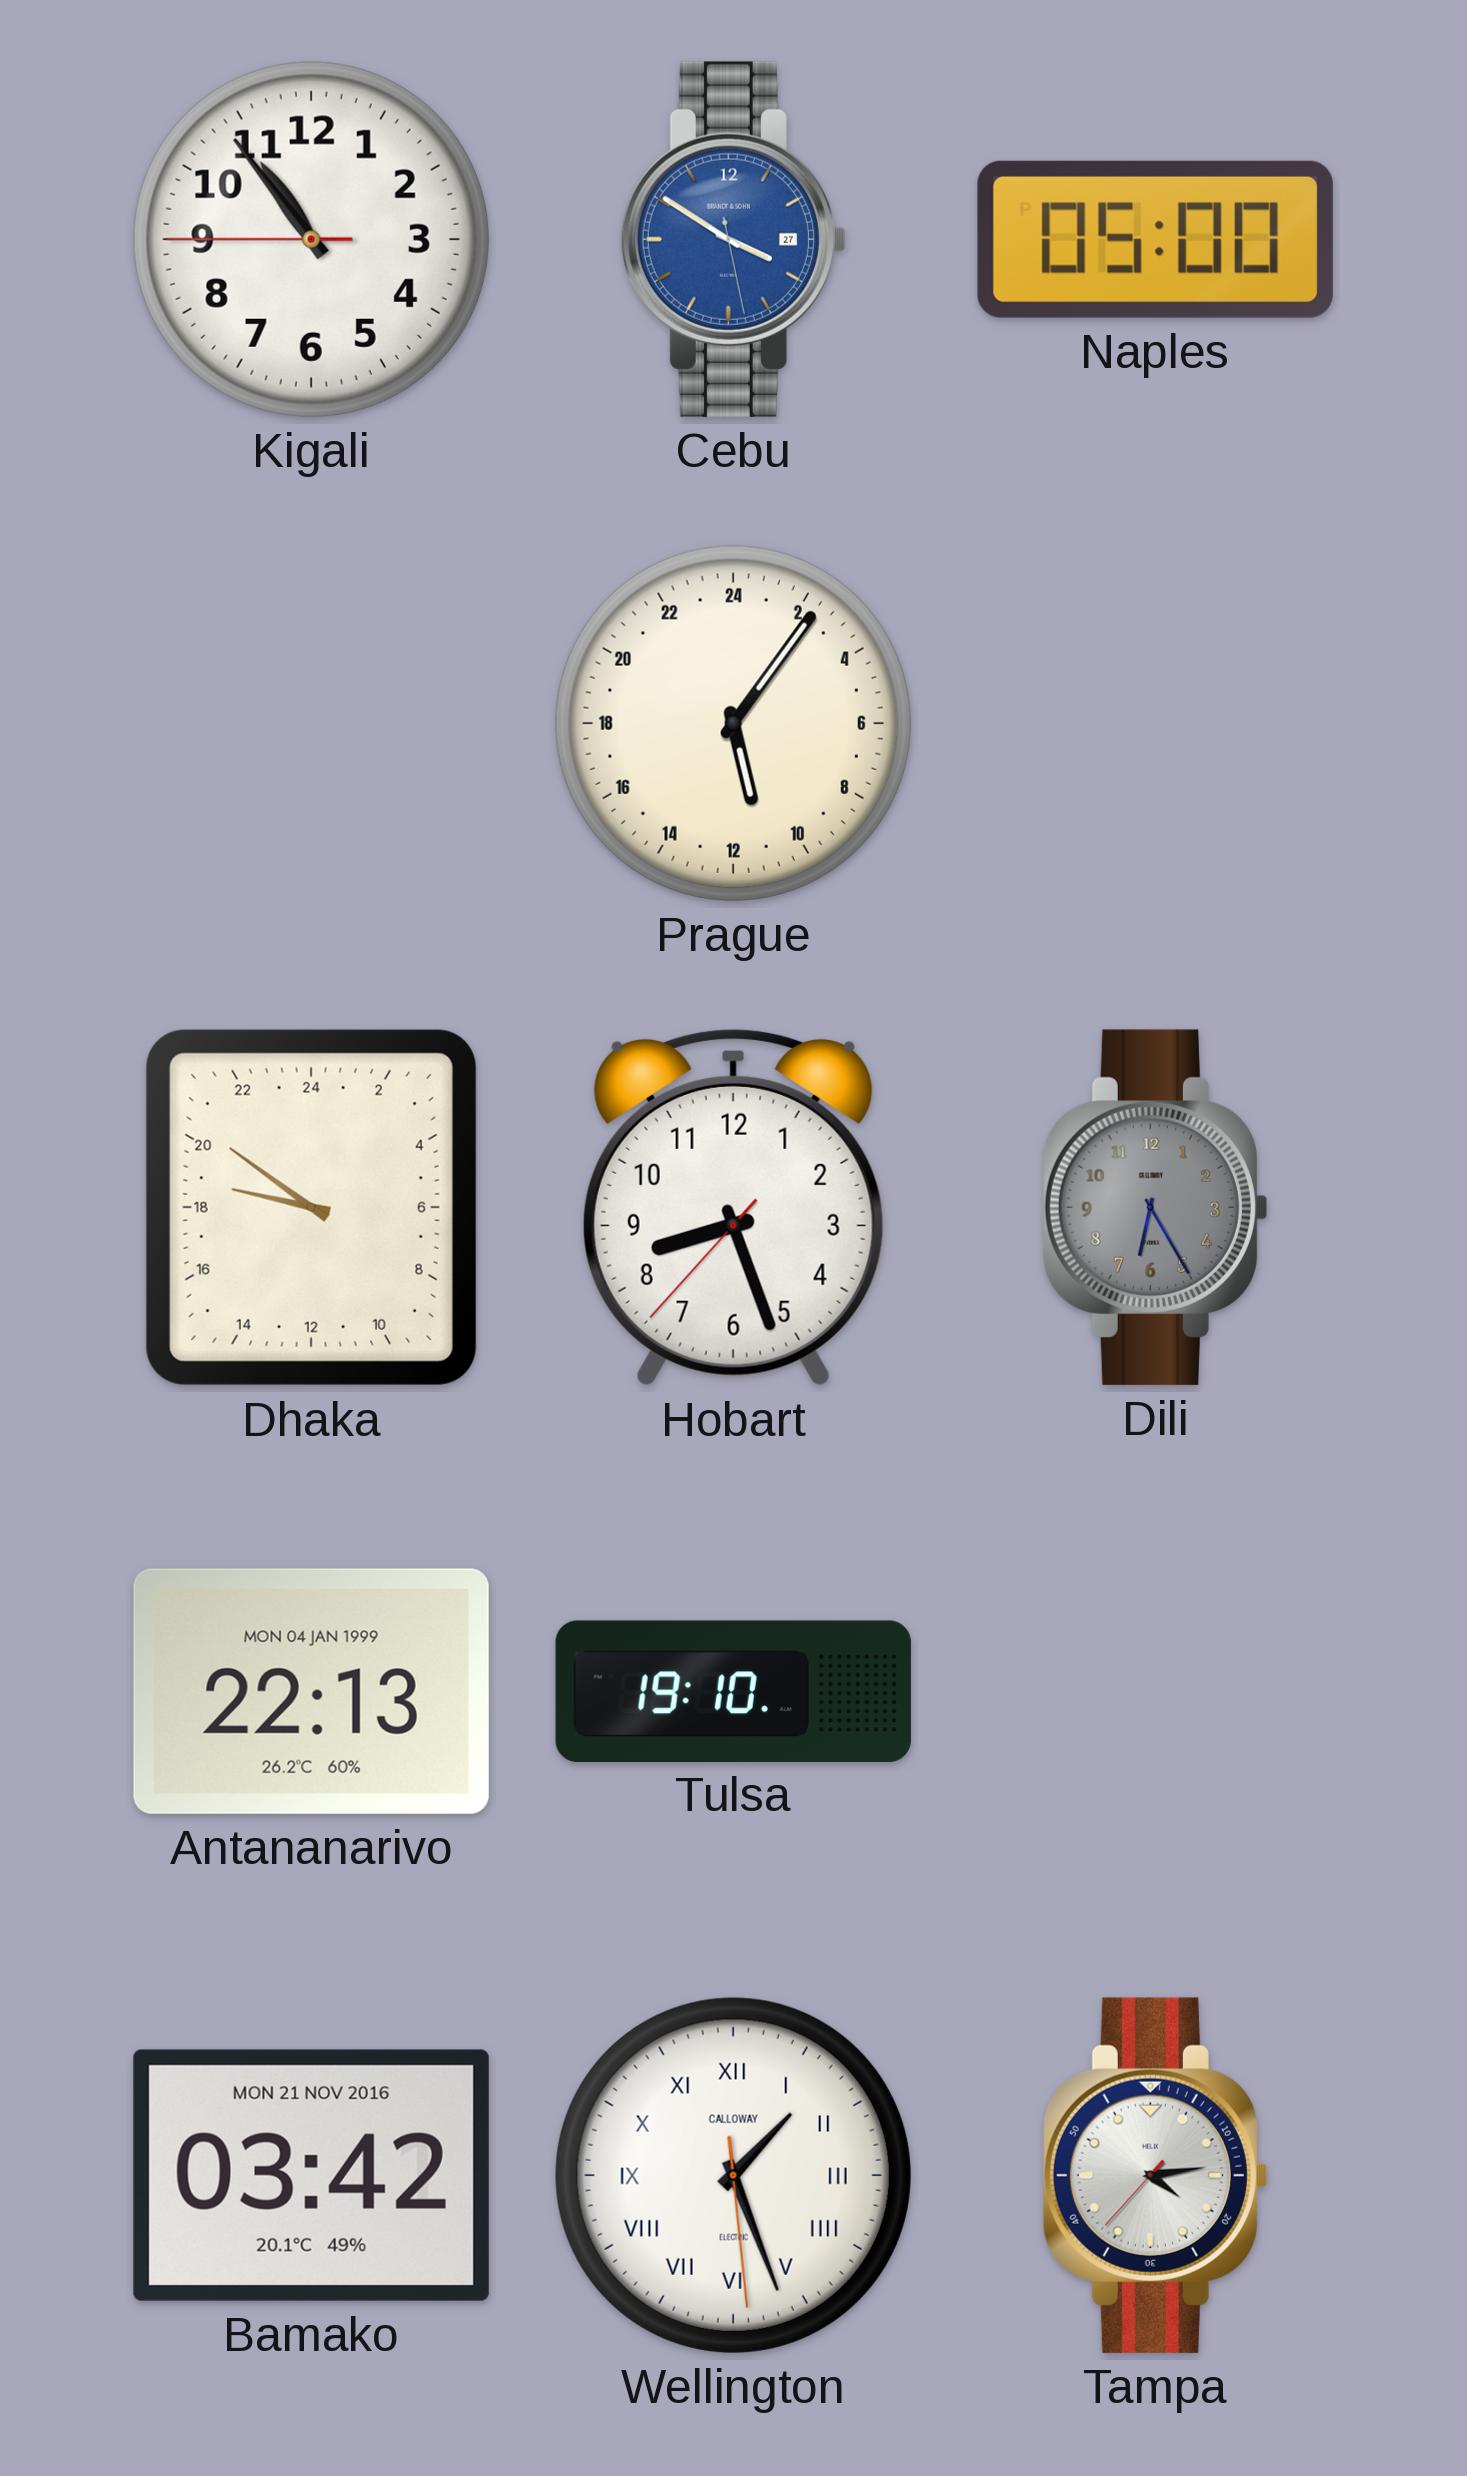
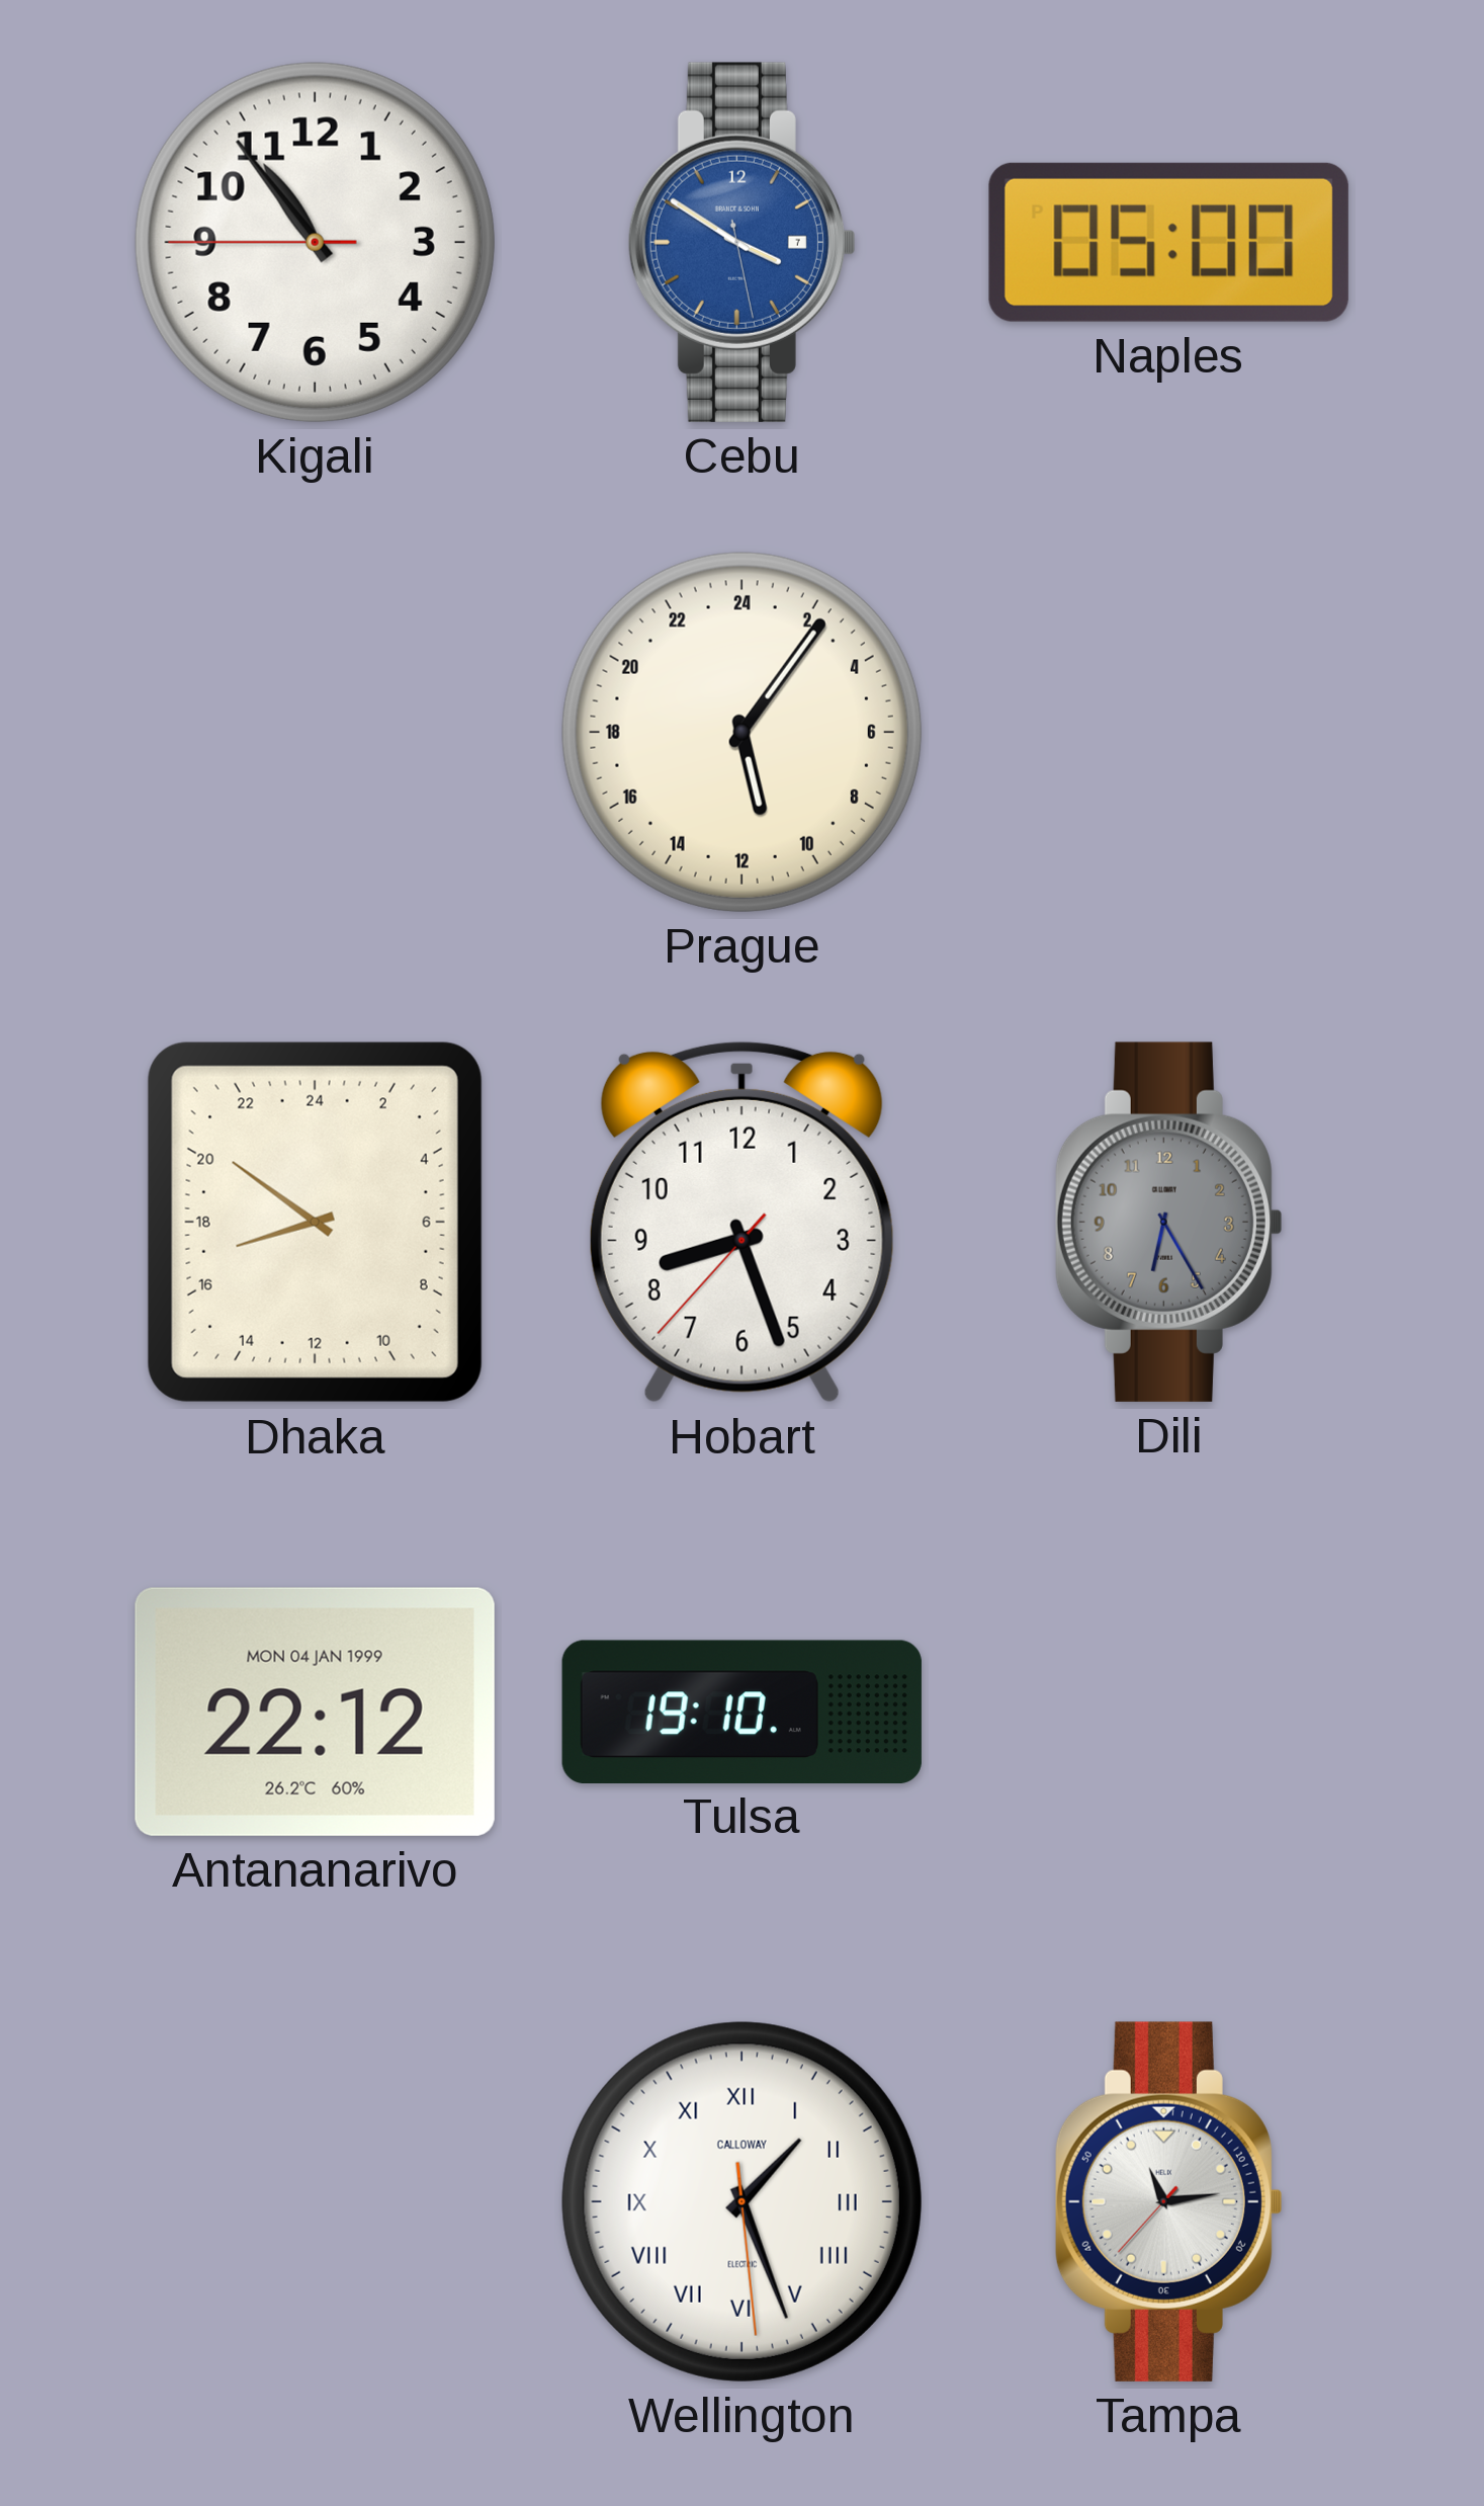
Cebu date: 27 -> 7
Dhaka: 18:51 -> 16:51
Antananarivo: 22:13 -> 22:12
Bamako: 03:42 -> none
Tampa: 4:13 -> 11:13
